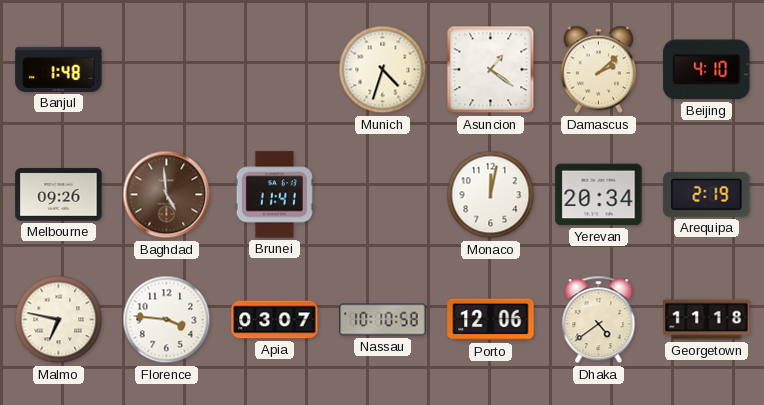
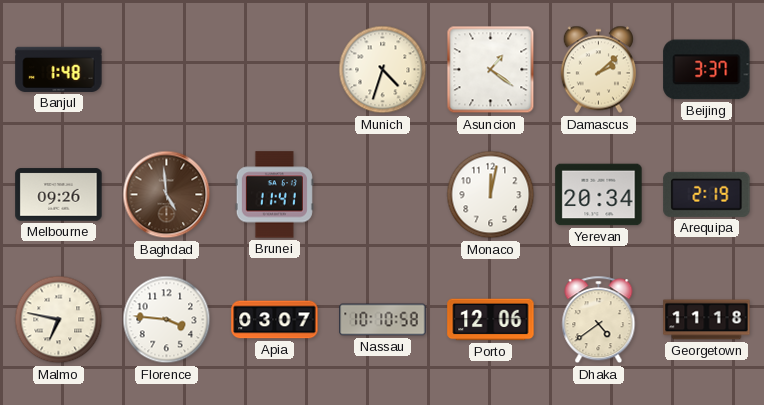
Beijing: 4:10 -> 3:37
